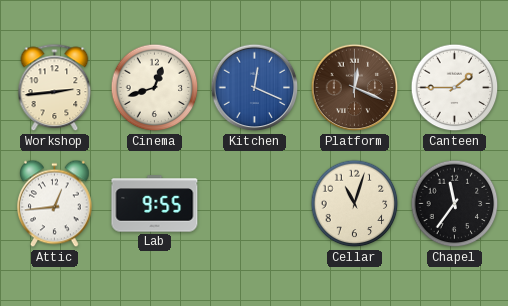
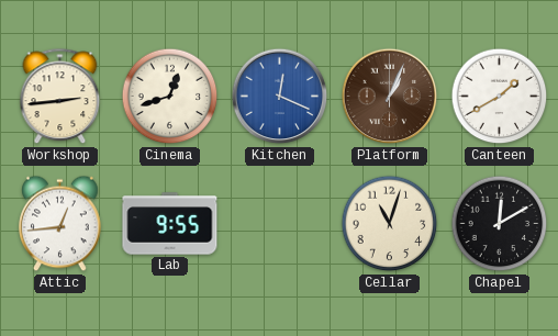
Platform: 12:19 -> 1:04
Canteen: 1:45 -> 1:40
Chapel: 11:36 -> 12:10
